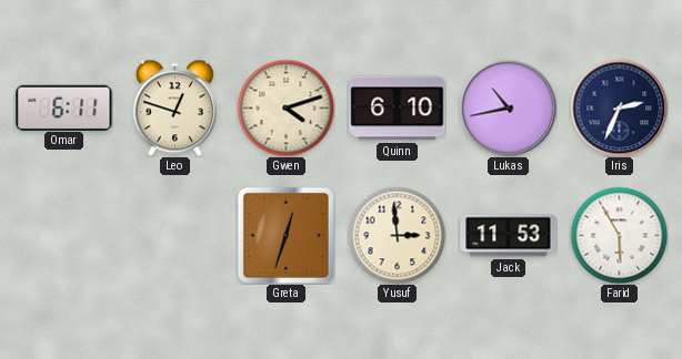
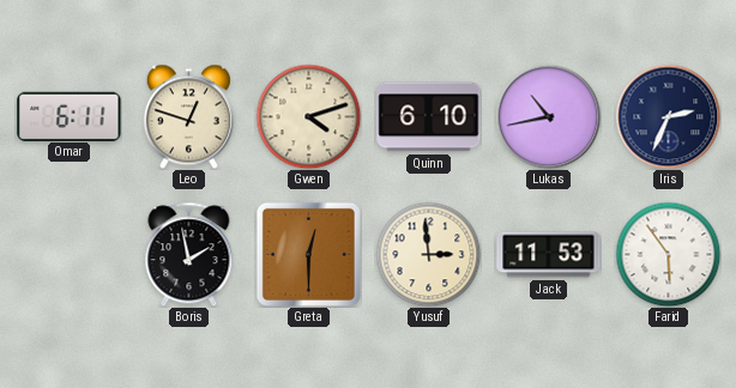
Boris: none -> 1:58
Greta: 12:33 -> 12:30
Farid: 5:55 -> 5:54
